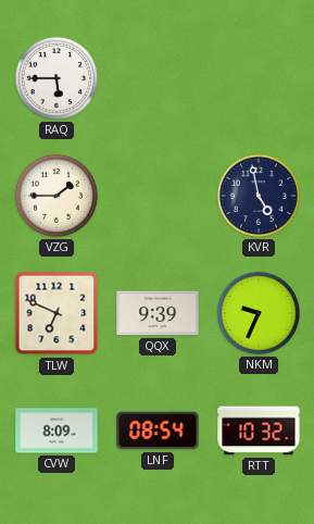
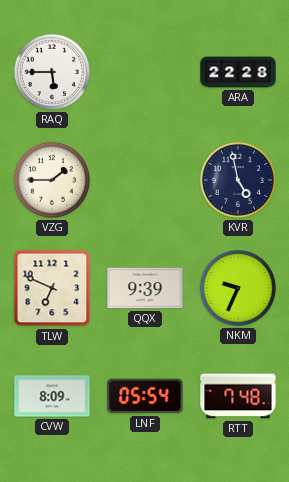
ARA: none -> 22:28
LNF: 08:54 -> 05:54
RTT: 10:32 -> 7:48
